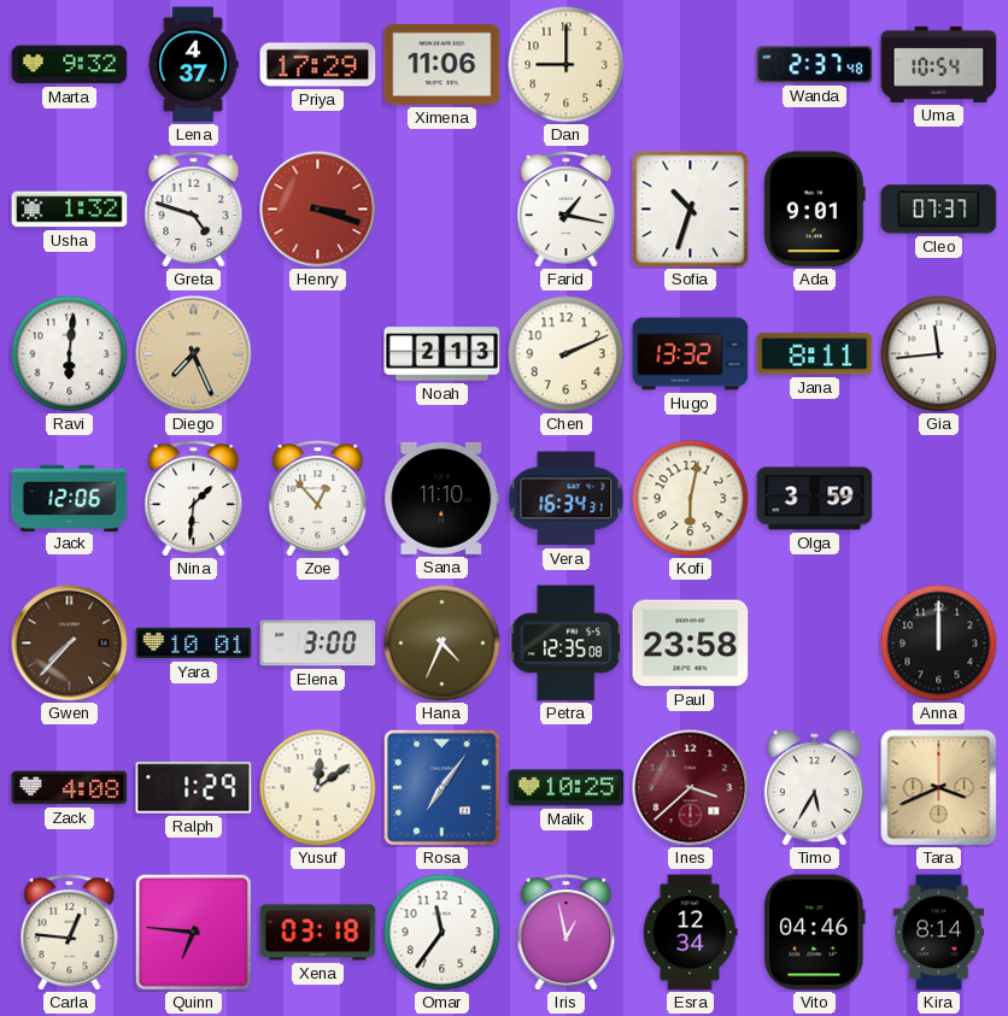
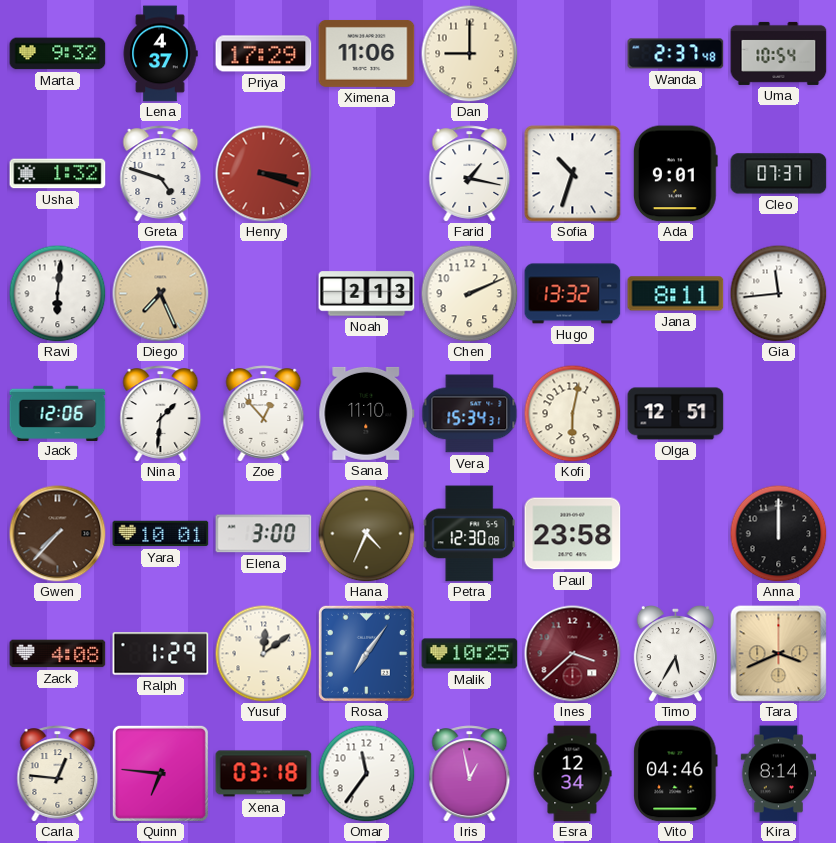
Vera: 16:34 -> 15:34
Olga: 3:59 -> 12:51
Petra: 12:35 -> 12:30
